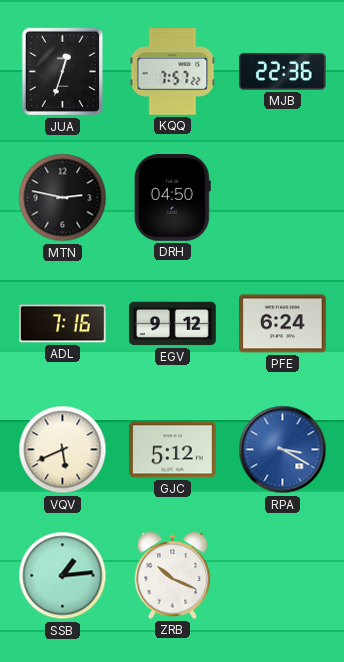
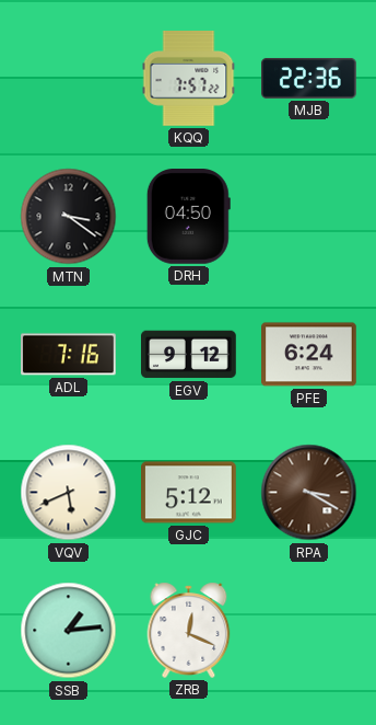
JUA: 12:33 -> none
MTN: 2:47 -> 3:21
RPA dial: blue -> brown
ZRB: 10:19 -> 12:19
